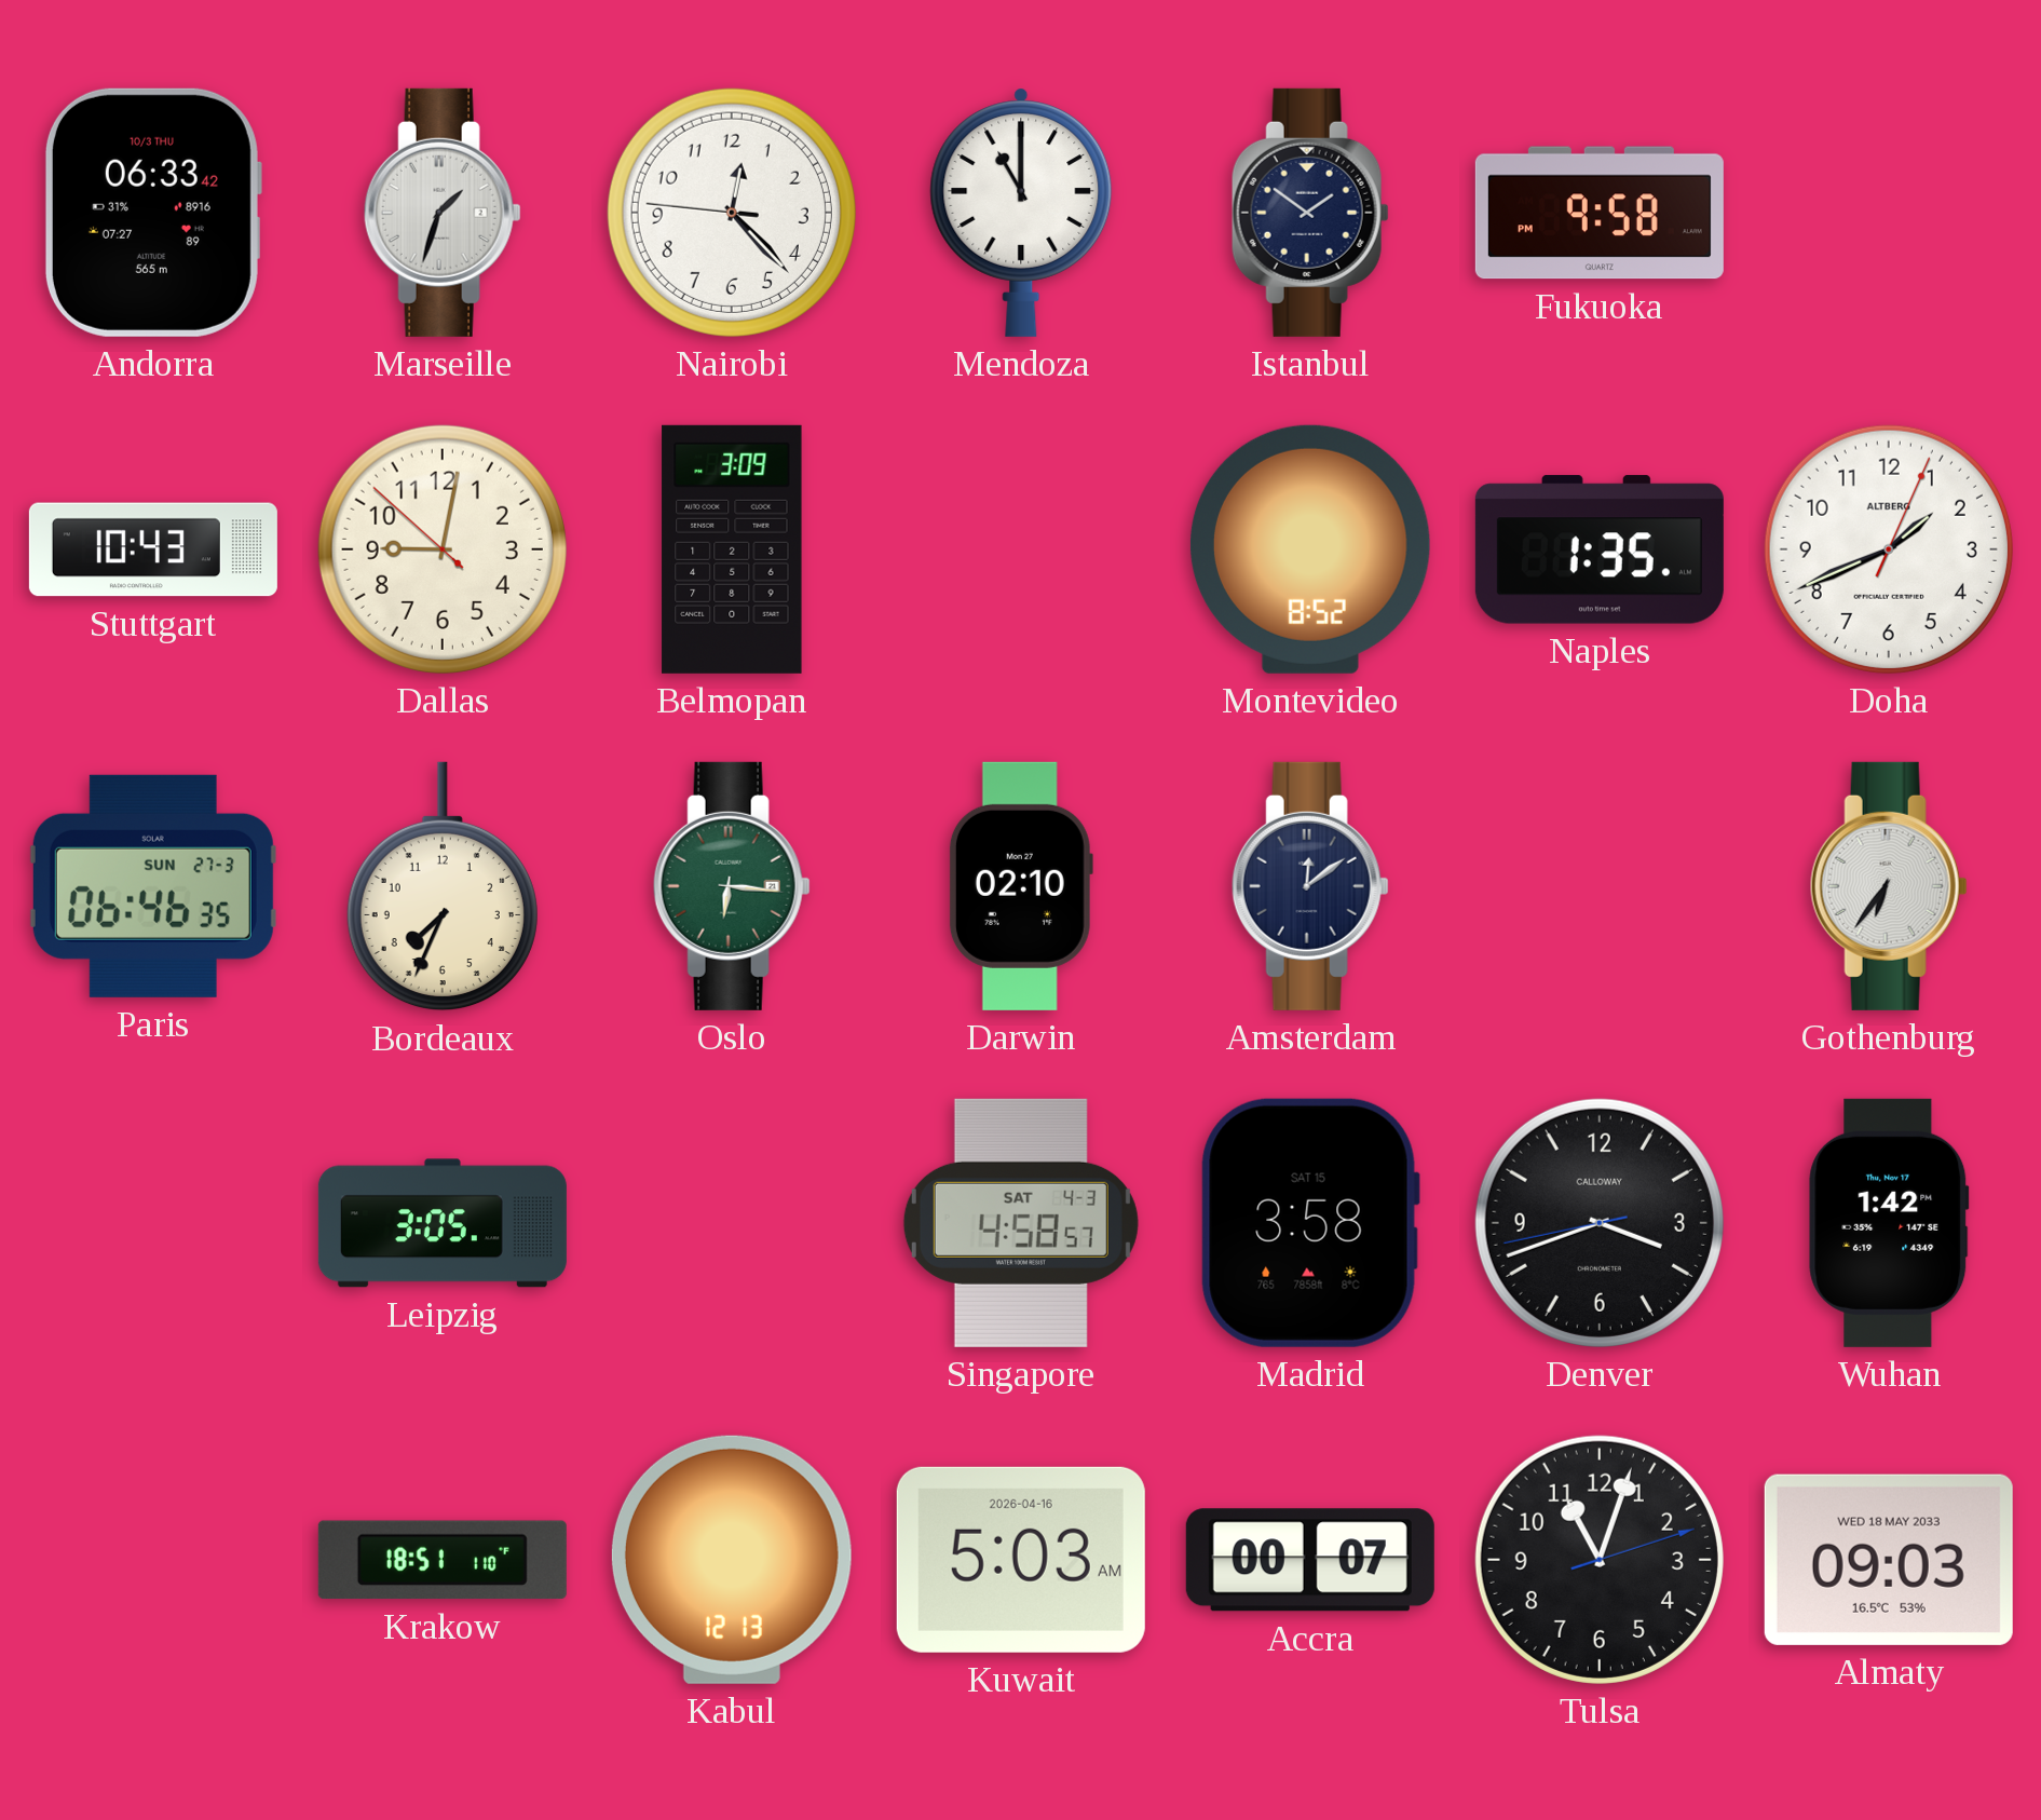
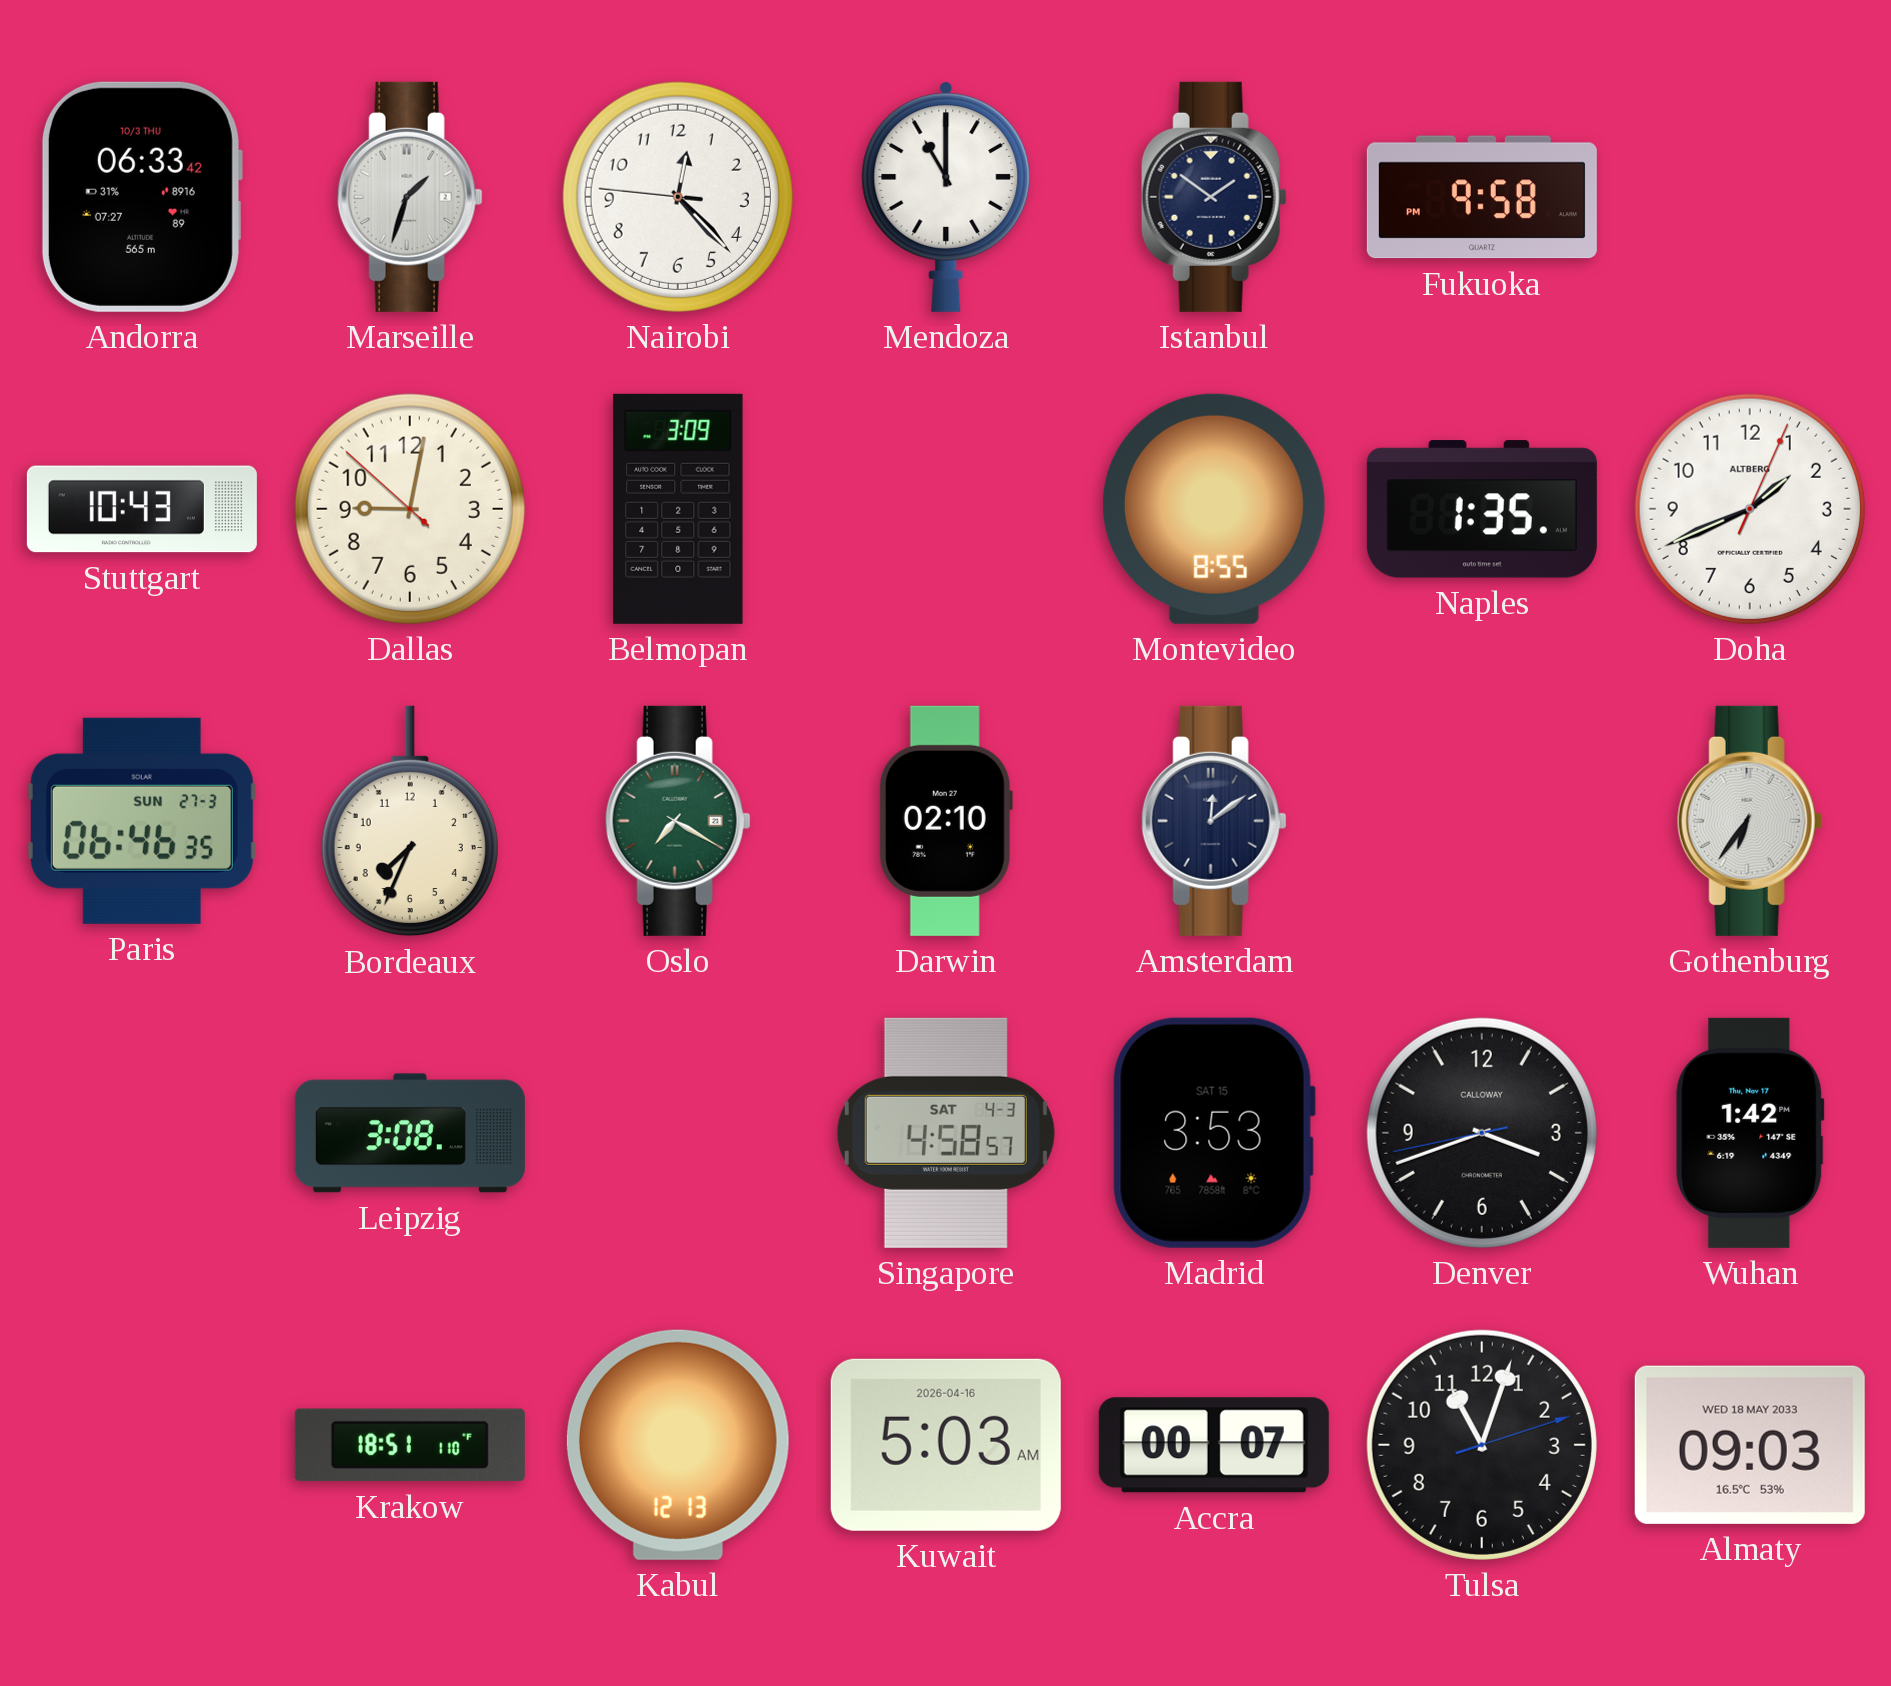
Montevideo: 8:52 -> 8:55
Oslo: 6:16 -> 7:20
Leipzig: 3:05 -> 3:08
Madrid: 3:58 -> 3:53
